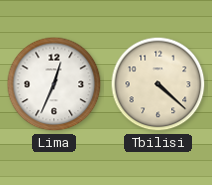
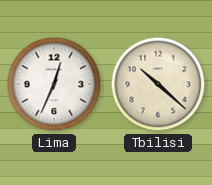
Tbilisi: 4:22 -> 10:22
